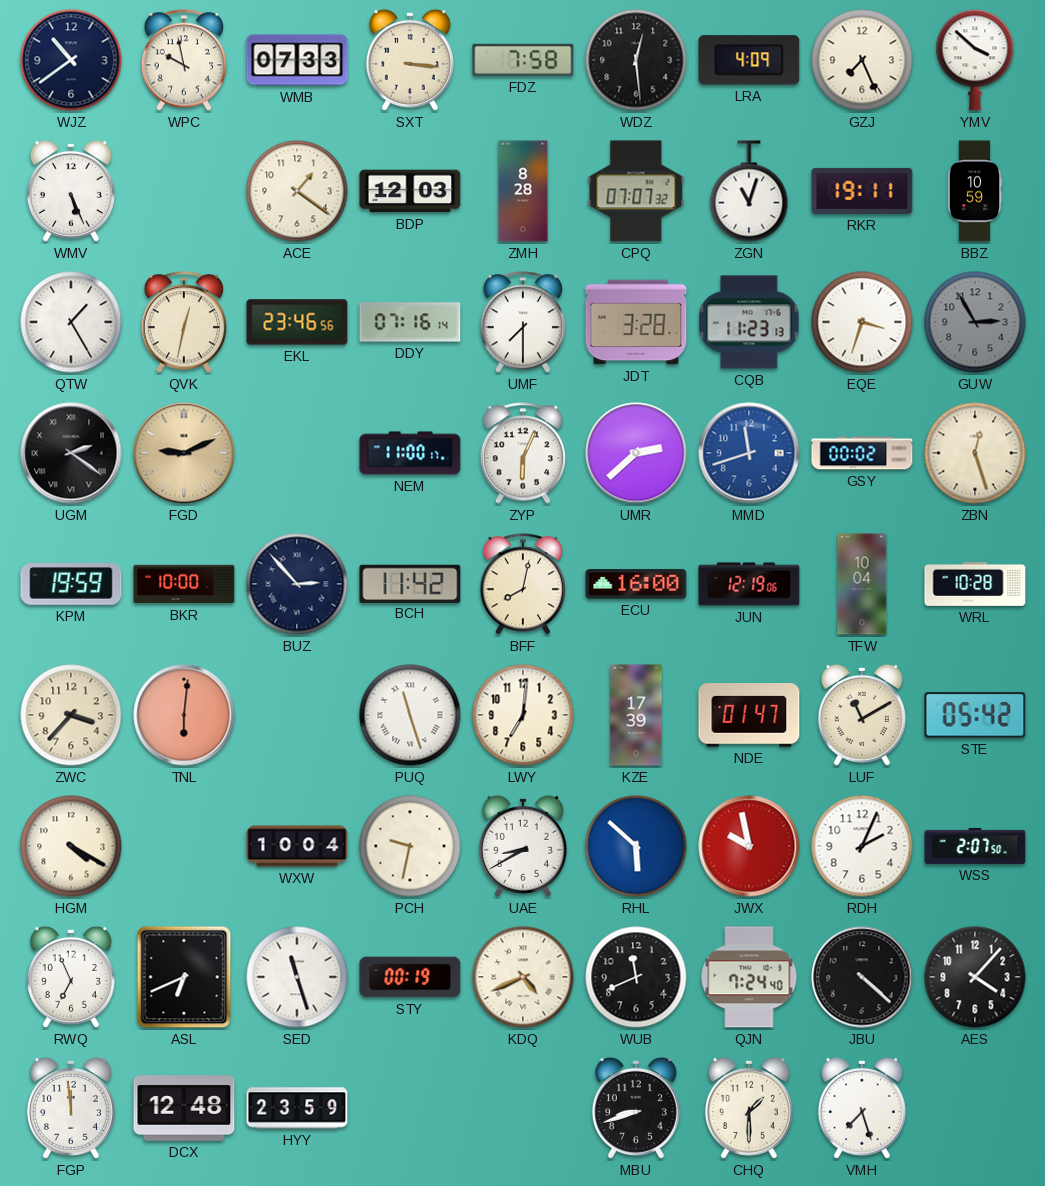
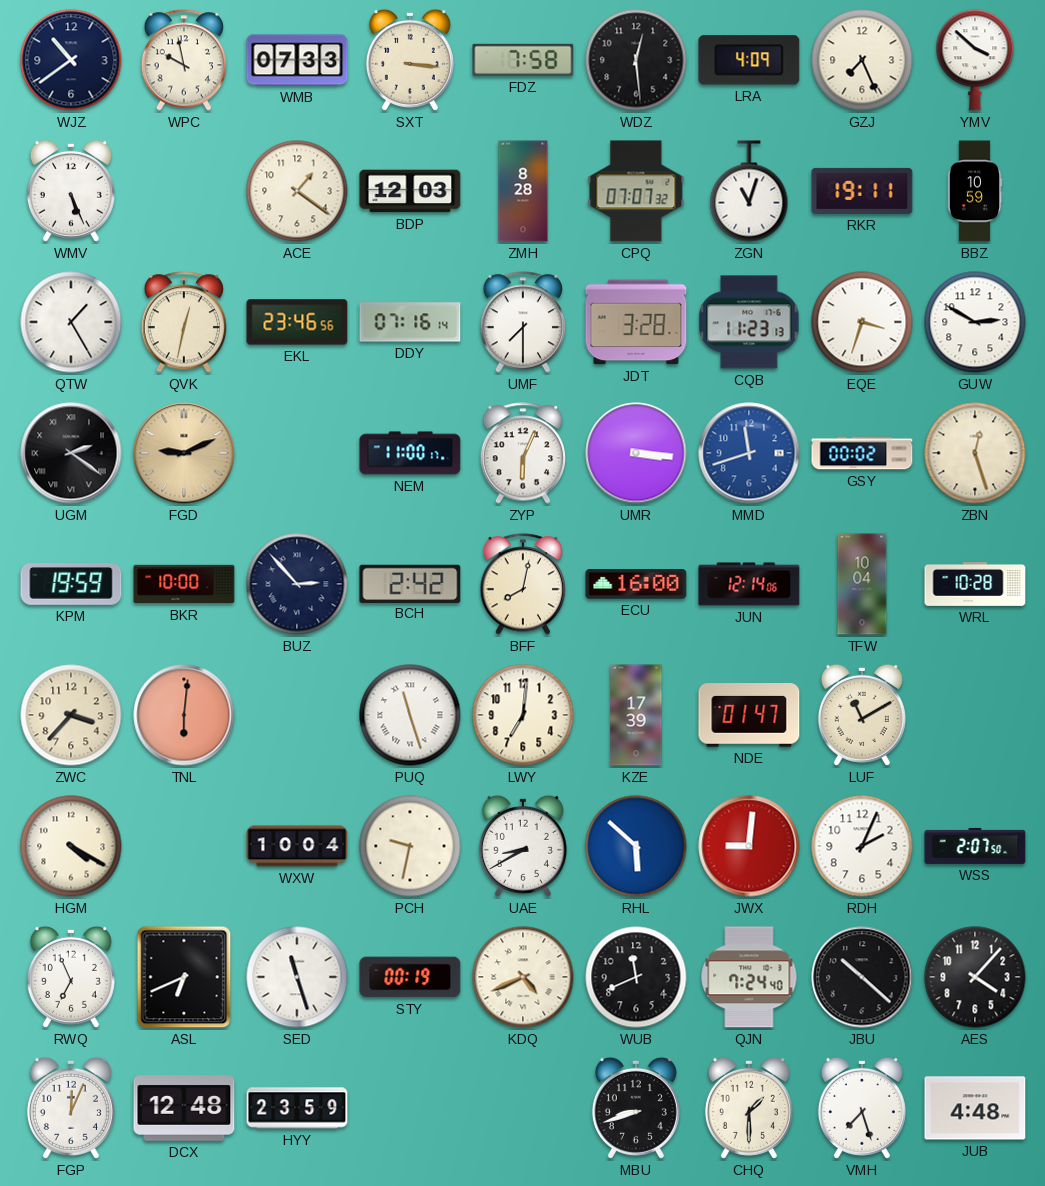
GUW: 2:55 -> 2:50
GUW dial: grey -> white
UMR: 2:38 -> 3:16
BCH: 11:42 -> 2:42
JUN: 12:19 -> 12:14
STE: 05:42 -> none
JWX: 9:58 -> 9:01
JBU: 4:22 -> 10:22
FGP: 11:59 -> 12:04
JUB: none -> 4:48
